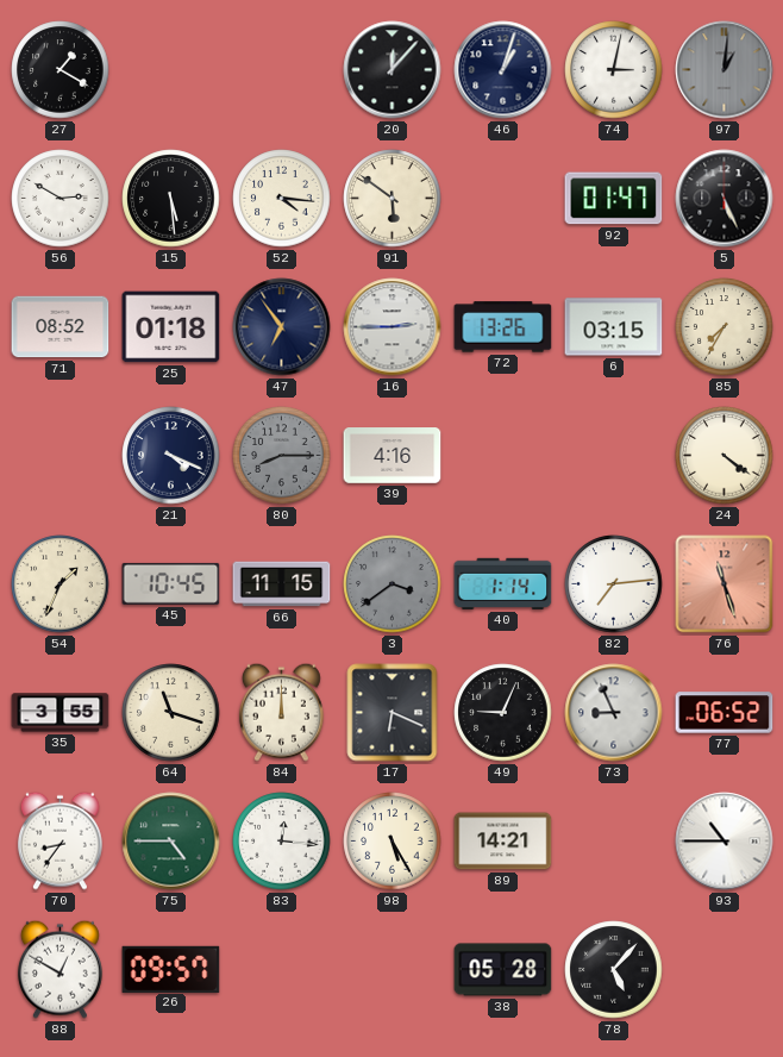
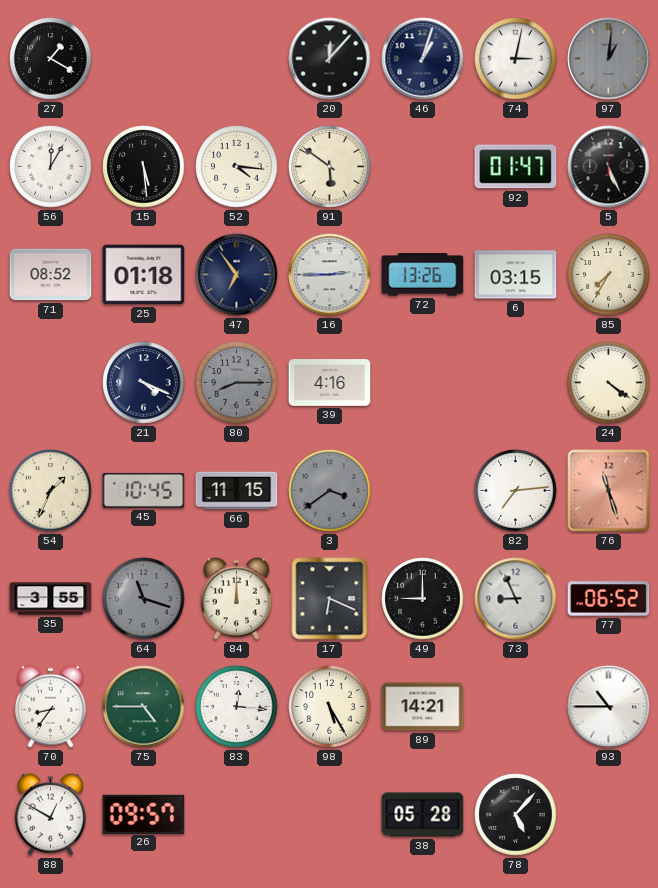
56: 2:50 -> 12:05
40: 1:14 -> none
64 dial: cream -> grey
49: 9:04 -> 9:00
